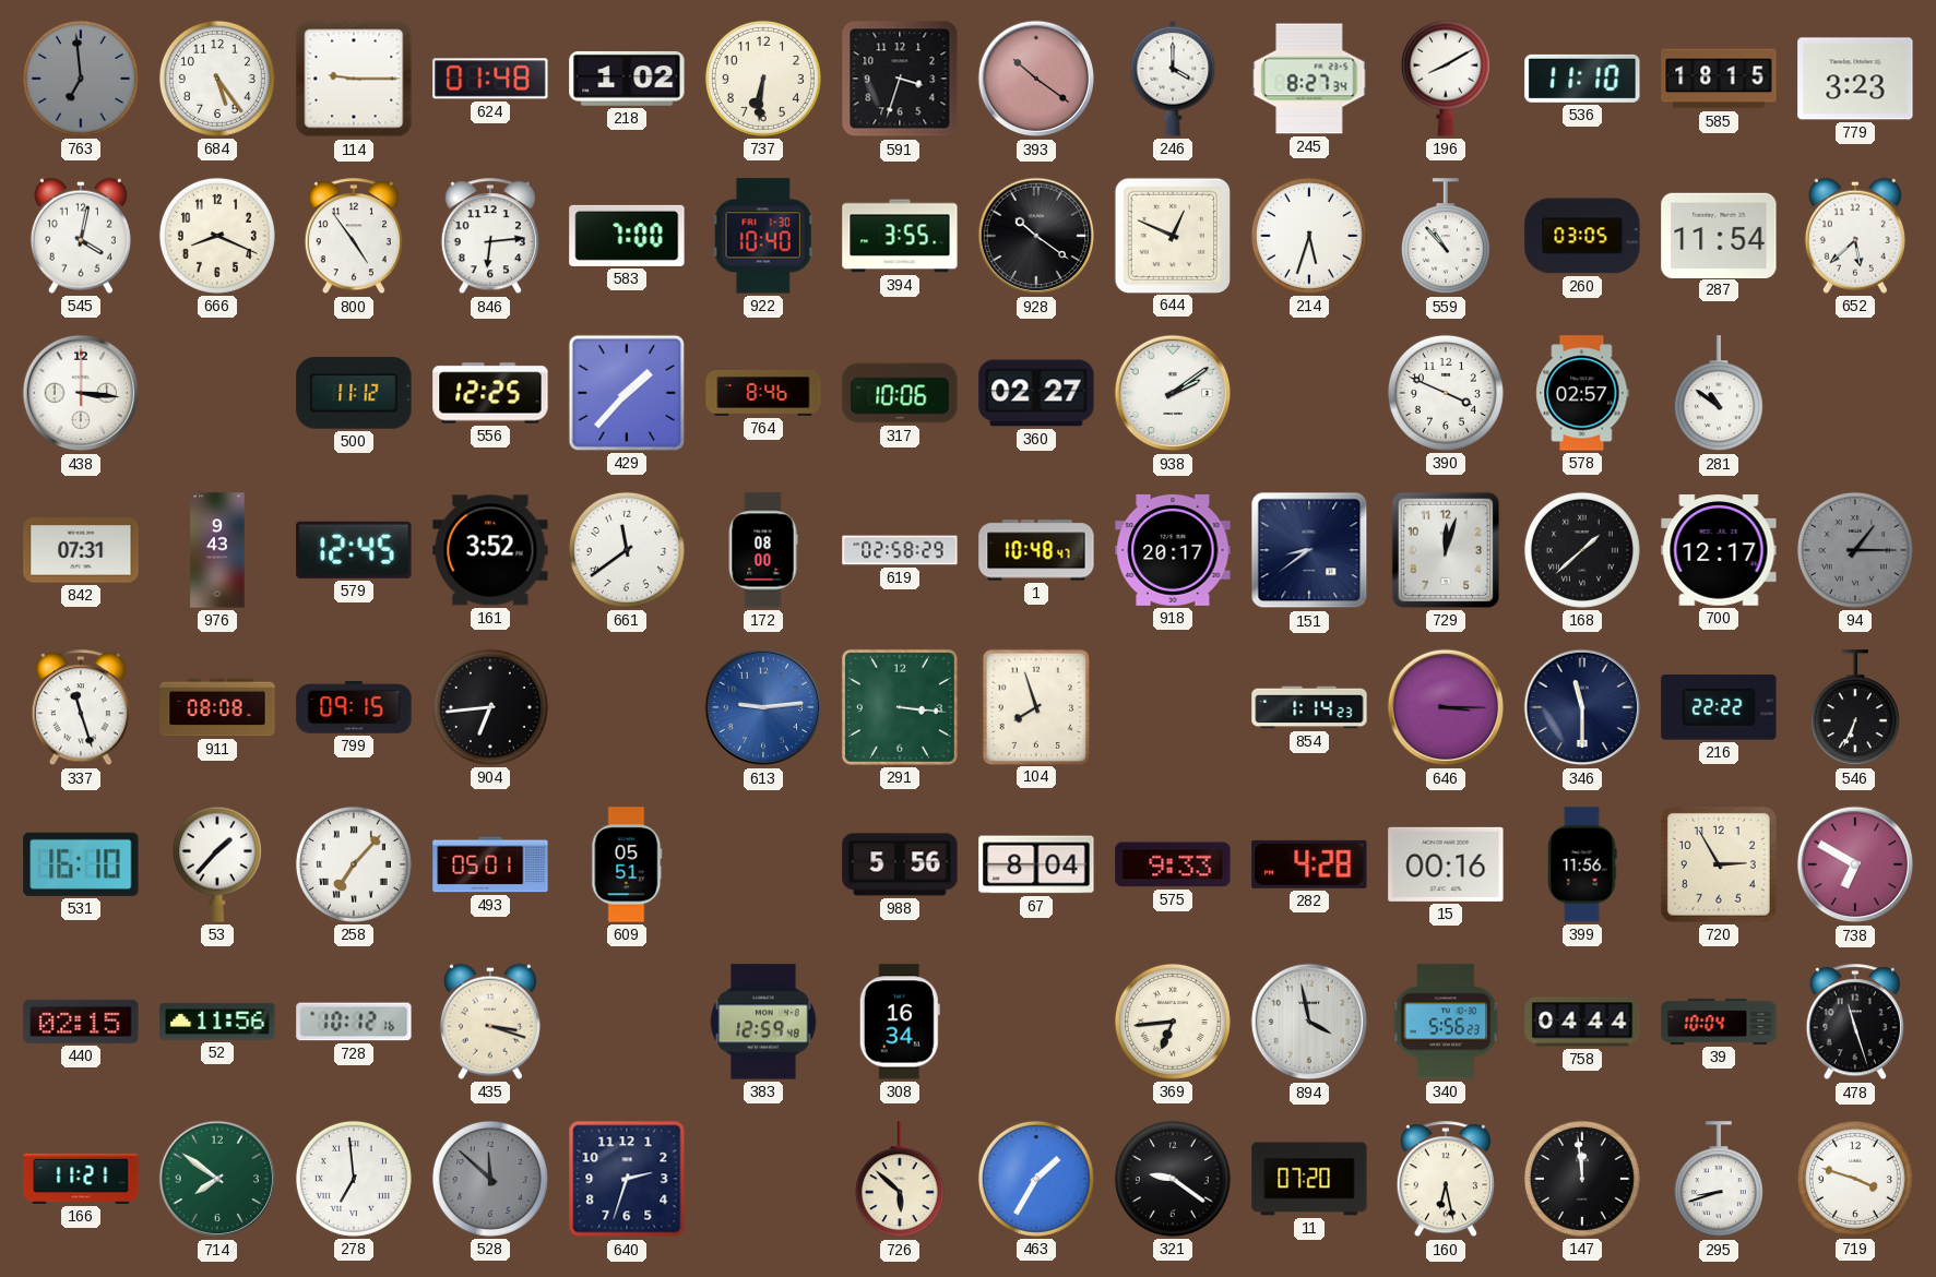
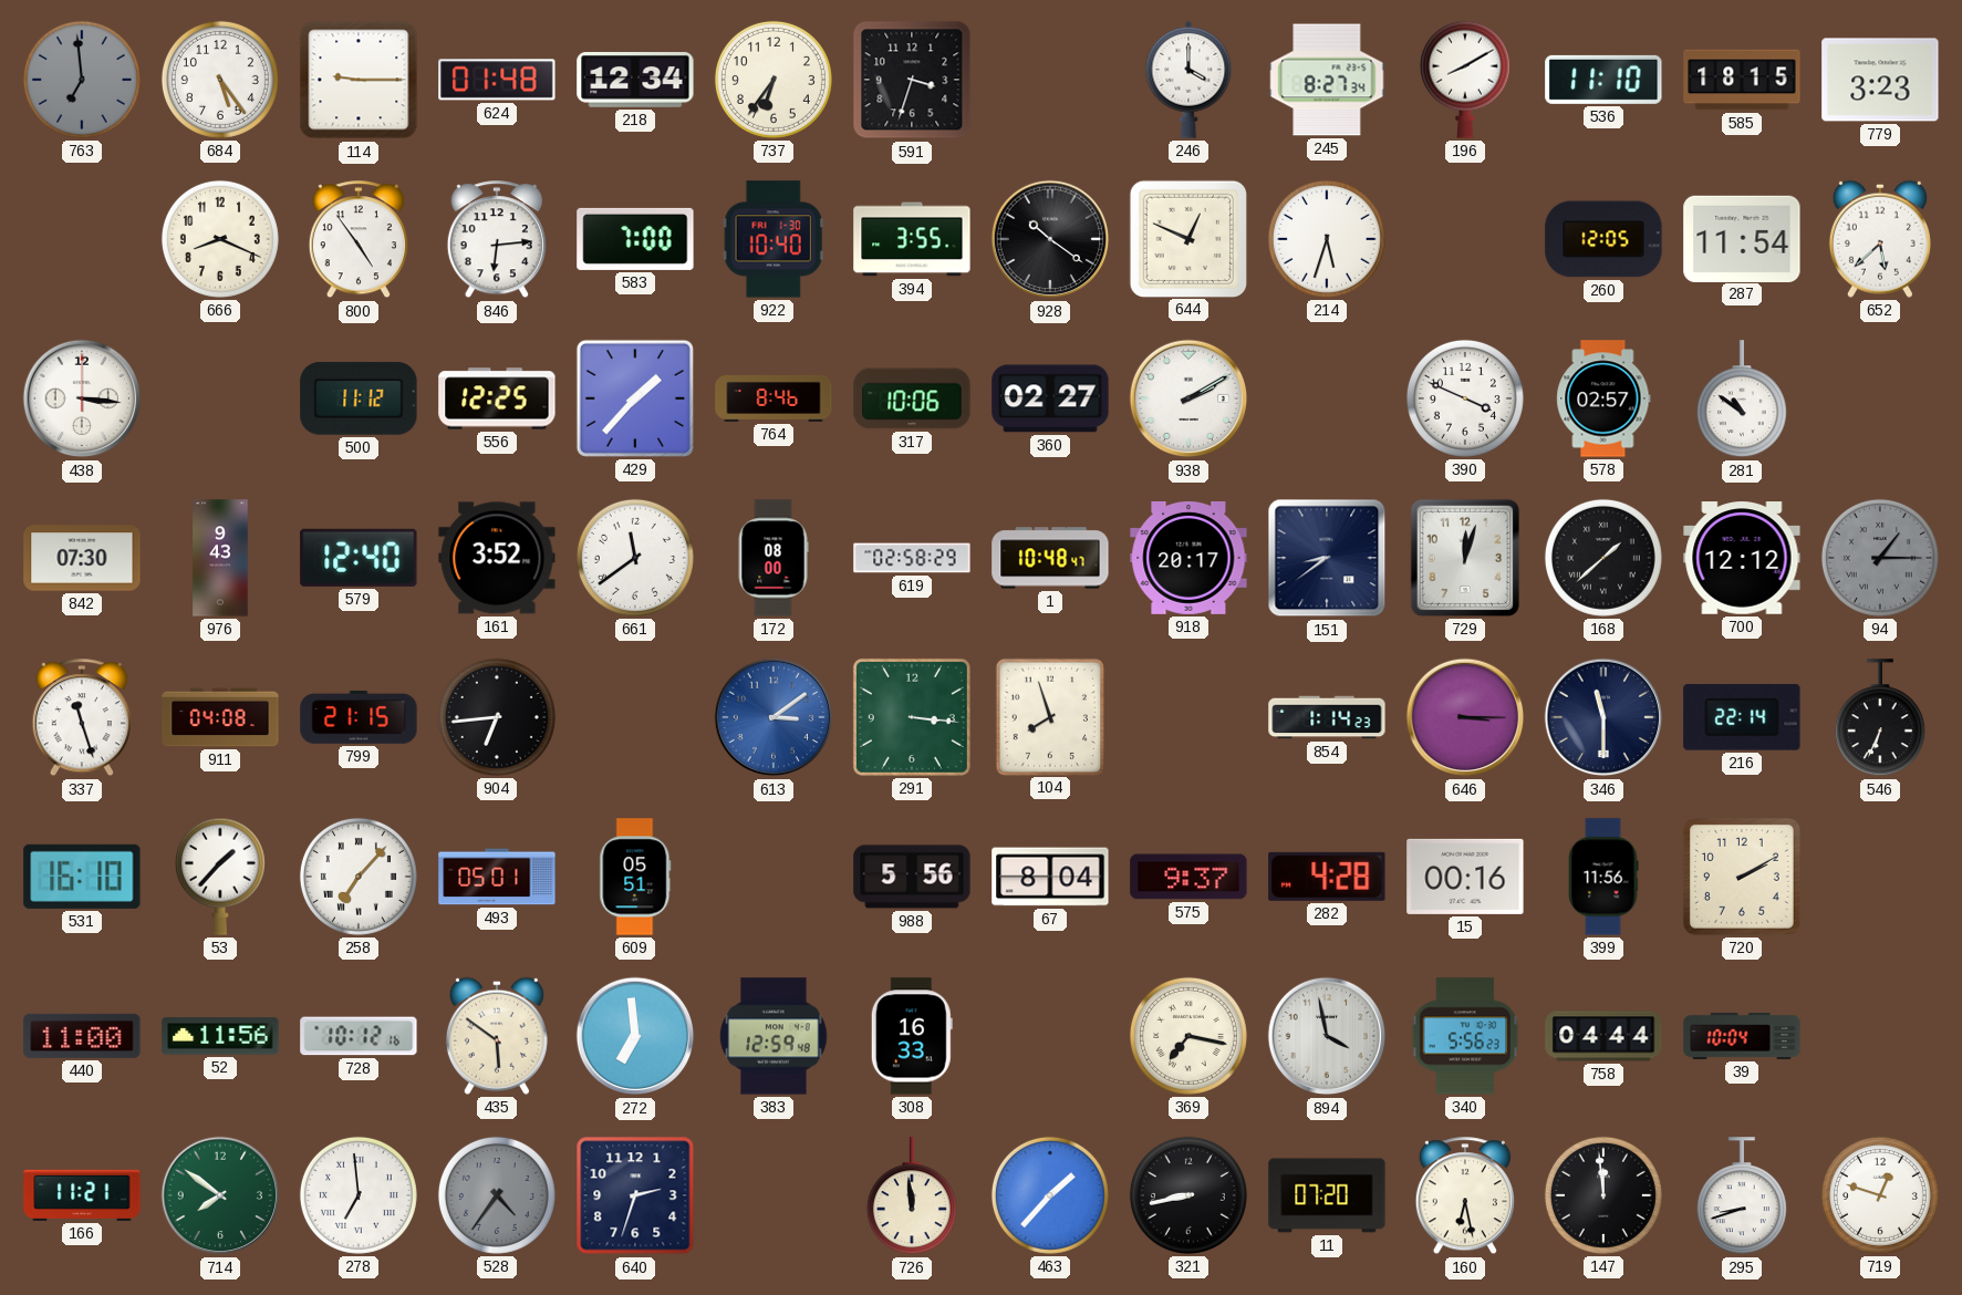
218: 1:02 -> 12:34
737: 6:31 -> 6:36
393: 10:21 -> none
545: 4:02 -> none
559: 10:53 -> none
260: 03:05 -> 12:05
938: 2:09 -> 2:10
842: 07:31 -> 07:30
579: 12:45 -> 12:40
700: 12:17 -> 12:12
911: 08:08 -> 04:08
799: 09:15 -> 21:15
613: 9:14 -> 3:09
216: 22:22 -> 22:14
575: 9:33 -> 9:37
720: 2:55 -> 2:10
738: 6:50 -> none
440: 02:15 -> 11:00
435: 3:18 -> 5:51
272: none -> 6:59
308: 16:34 -> 16:33
369: 6:44 -> 7:17
478: 11:27 -> none
528: 11:52 -> 4:36
726: 5:52 -> 11:59
463: 1:35 -> 1:37
321: 9:21 -> 8:43
719: 3:48 -> 12:48
